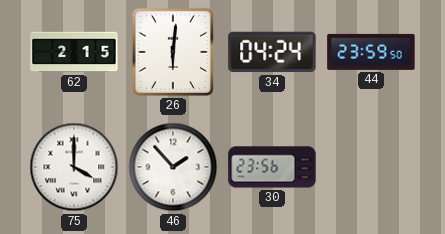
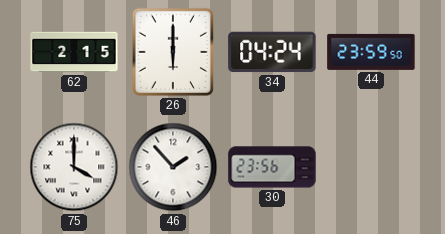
26: 6:01 -> 6:00
